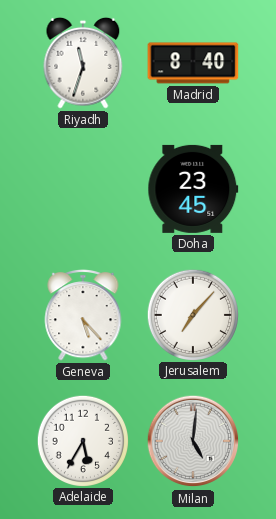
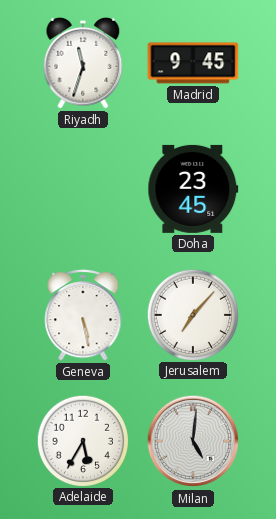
Madrid: 8:40 -> 9:45
Geneva: 5:23 -> 5:28
